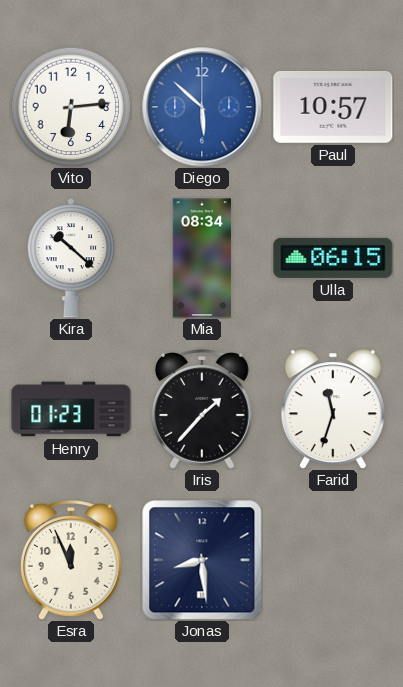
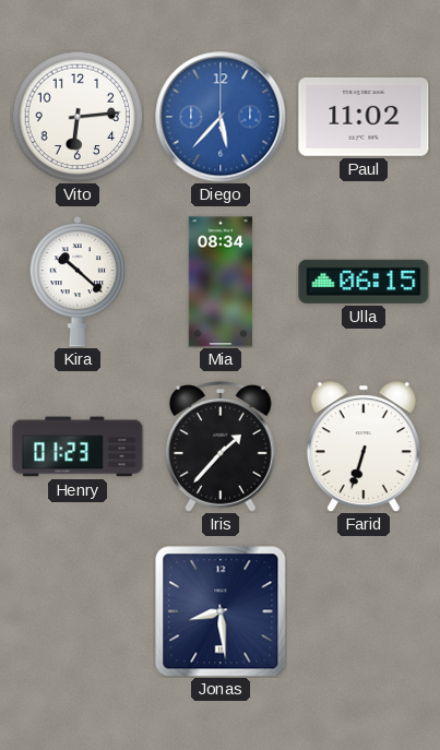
Diego: 5:52 -> 5:37
Paul: 10:57 -> 11:02
Farid: 11:33 -> 6:33
Esra: 11:56 -> none
